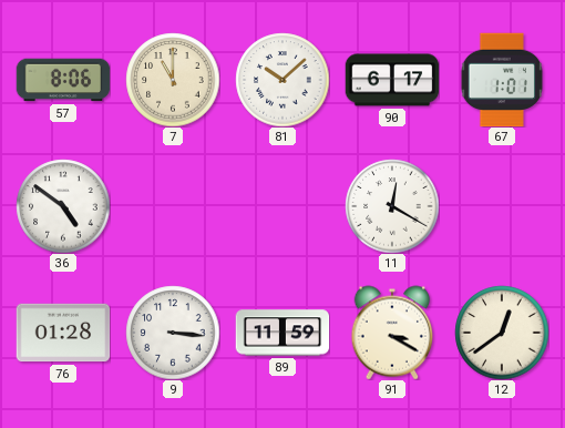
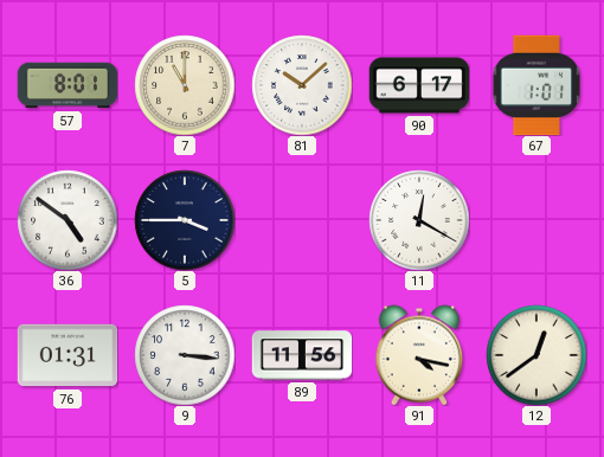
57: 8:06 -> 8:01
5: none -> 3:45
76: 01:28 -> 01:31
89: 11:59 -> 11:56
91: 3:20 -> 4:17
